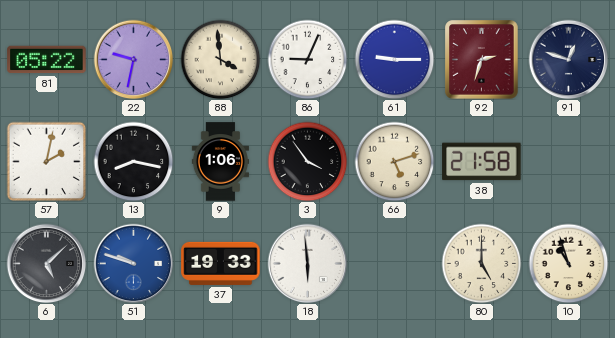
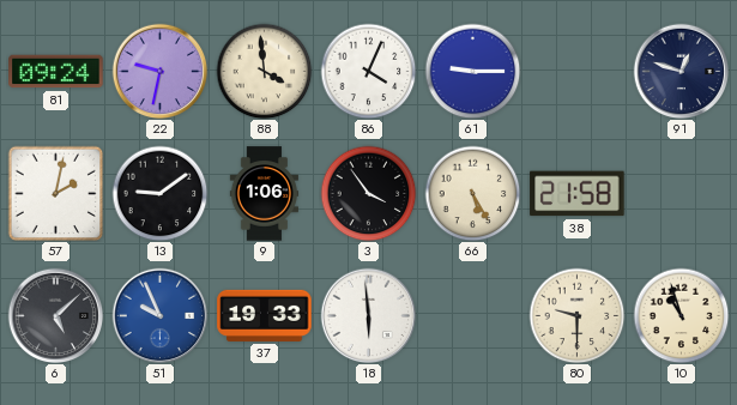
81: 05:22 -> 09:24
86: 9:04 -> 4:04
92: 2:33 -> none
13: 8:17 -> 9:09
66: 5:12 -> 5:25
51: 9:48 -> 9:56
80: 5:00 -> 9:30
